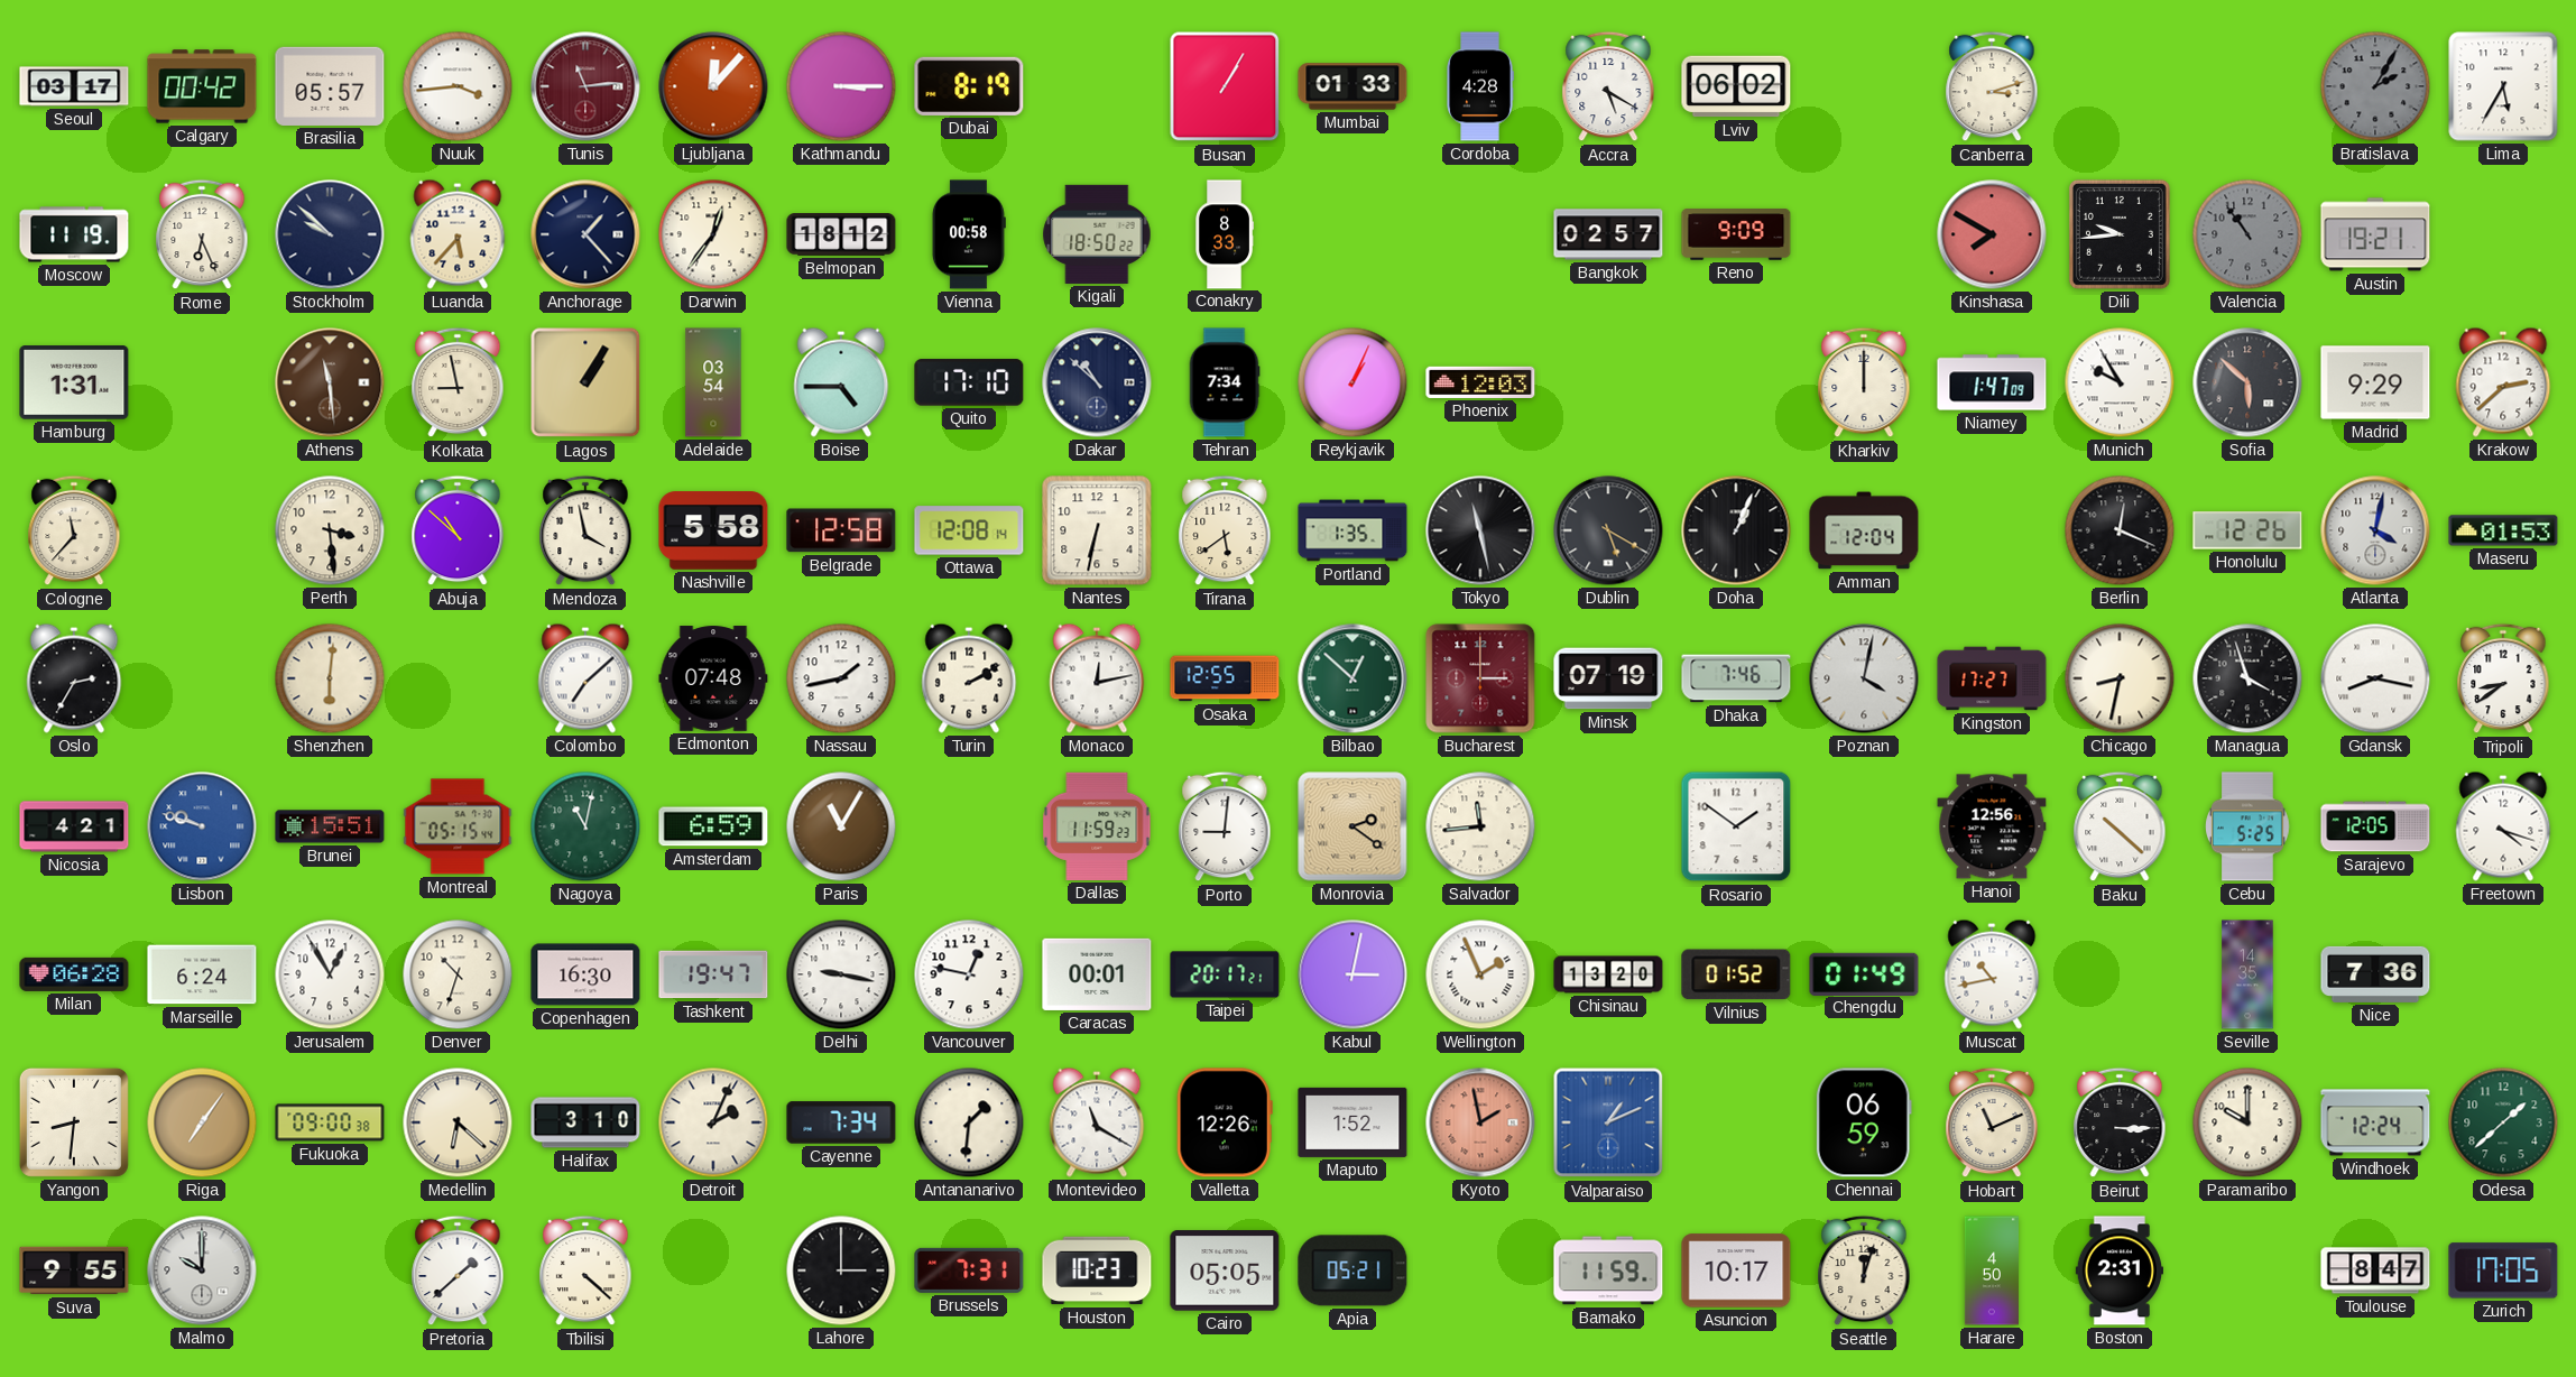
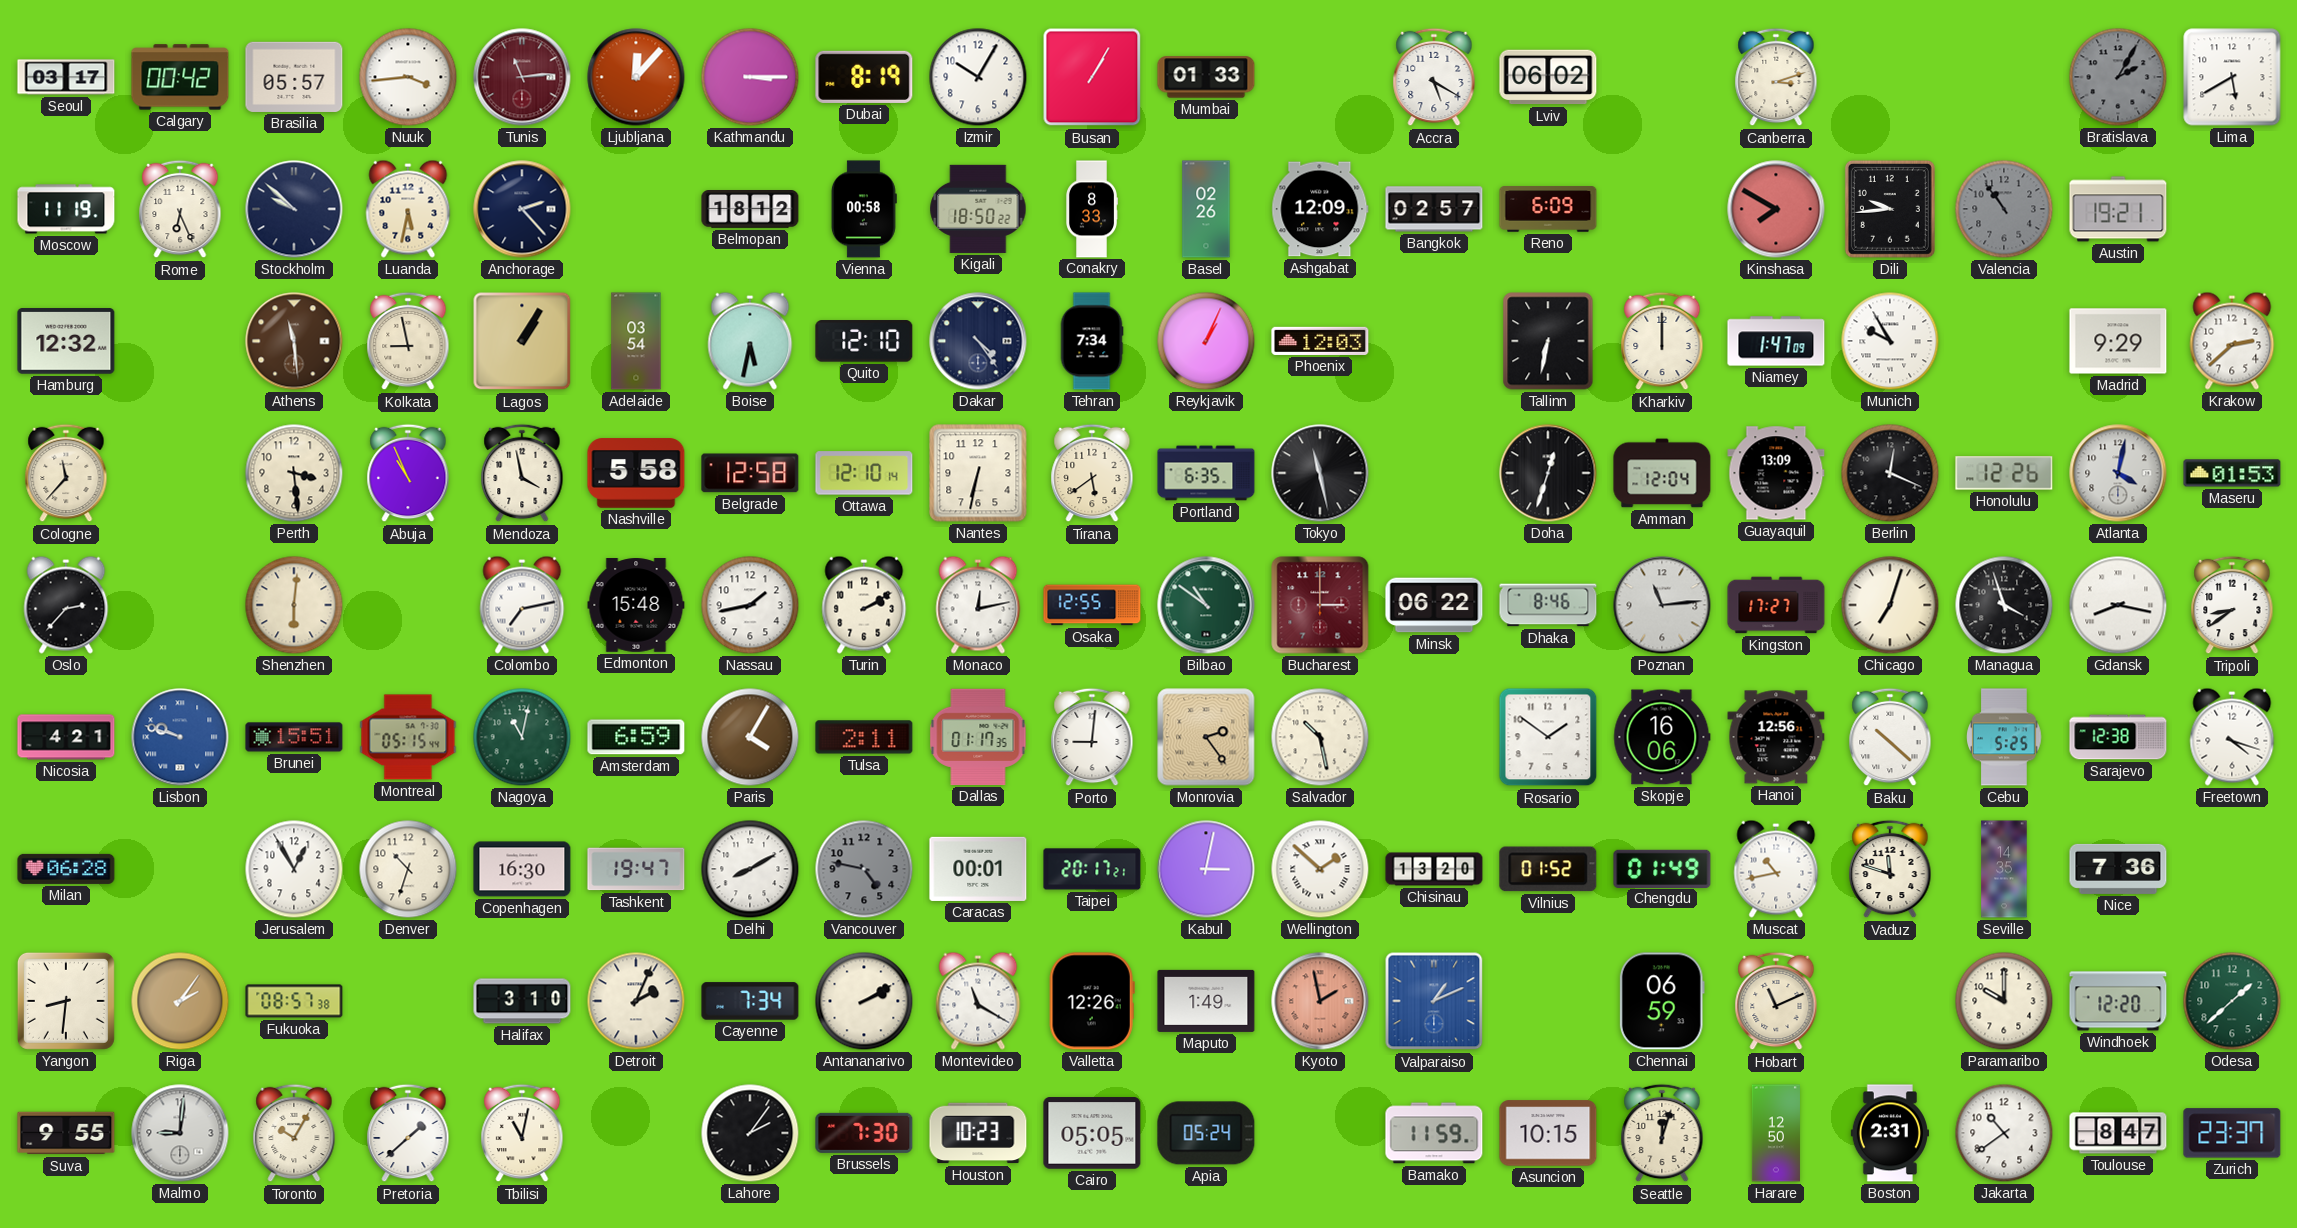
Izmir: none -> 10:05
Cordoba: 4:28 -> none
Lima: 5:35 -> 5:40
Luanda: 5:37 -> 5:32
Anchorage: 1:23 -> 2:23
Darwin: 12:36 -> none
Basel: none -> 02:26
Ashgabat: none -> 12:09
Reno: 9:09 -> 6:09
Hamburg: 1:31 -> 12:32
Boise: 4:45 -> 5:32
Quito: 17:10 -> 12:10
Dakar: 10:52 -> 4:24
Tallinn: none -> 6:32
Sofia: 5:52 -> none
Abuja: 10:52 -> 10:56
Ottawa: 12:08 -> 12:10
Portland: 1:35 -> 6:35
Dublin: 5:20 -> none
Doha: 1:04 -> 12:33
Guayaquil: none -> 13:09
Oslo: 2:35 -> 2:37
Colombo: 7:08 -> 7:13
Edmonton: 07:48 -> 15:48
Bilbao: 12:52 -> 10:51
Minsk: 07:19 -> 06:22
Dhaka: 7:46 -> 8:46
Poznan: 4:02 -> 11:14
Chicago: 8:32 -> 7:03
Paris: 11:05 -> 4:05
Tulsa: none -> 2:11
Dallas: 11:59 -> 01:17
Monrovia: 2:21 -> 2:24
Salvador: 11:44 -> 10:28
Skopje: none -> 16:06
Sarajevo: 12:05 -> 12:38
Marseille: 6:24 -> none
Delhi: 9:17 -> 8:10
Vancouver: 12:47 -> 4:47
Vancouver dial: white -> grey
Wellington: 1:56 -> 1:52
Vaduz: none -> 11:48
Riga: 7:06 -> 2:06
Fukuoka: 09:00 -> 08:57
Medellin: 6:22 -> none
Antananarivo: 1:31 -> 2:10
Maputo: 1:52 -> 1:49
Beirut: 3:15 -> none
Windhoek: 12:24 -> 12:20
Malmo: 10:00 -> 9:01
Toronto: none -> 10:05
Tbilisi: 4:22 -> 11:02
Lahore: 3:00 -> 2:06
Brussels: 7:31 -> 7:30
Apia: 05:21 -> 05:24
Asuncion: 10:17 -> 10:15
Harare: 4:50 -> 12:50
Jakarta: none -> 10:39
Zurich: 17:05 -> 23:37
